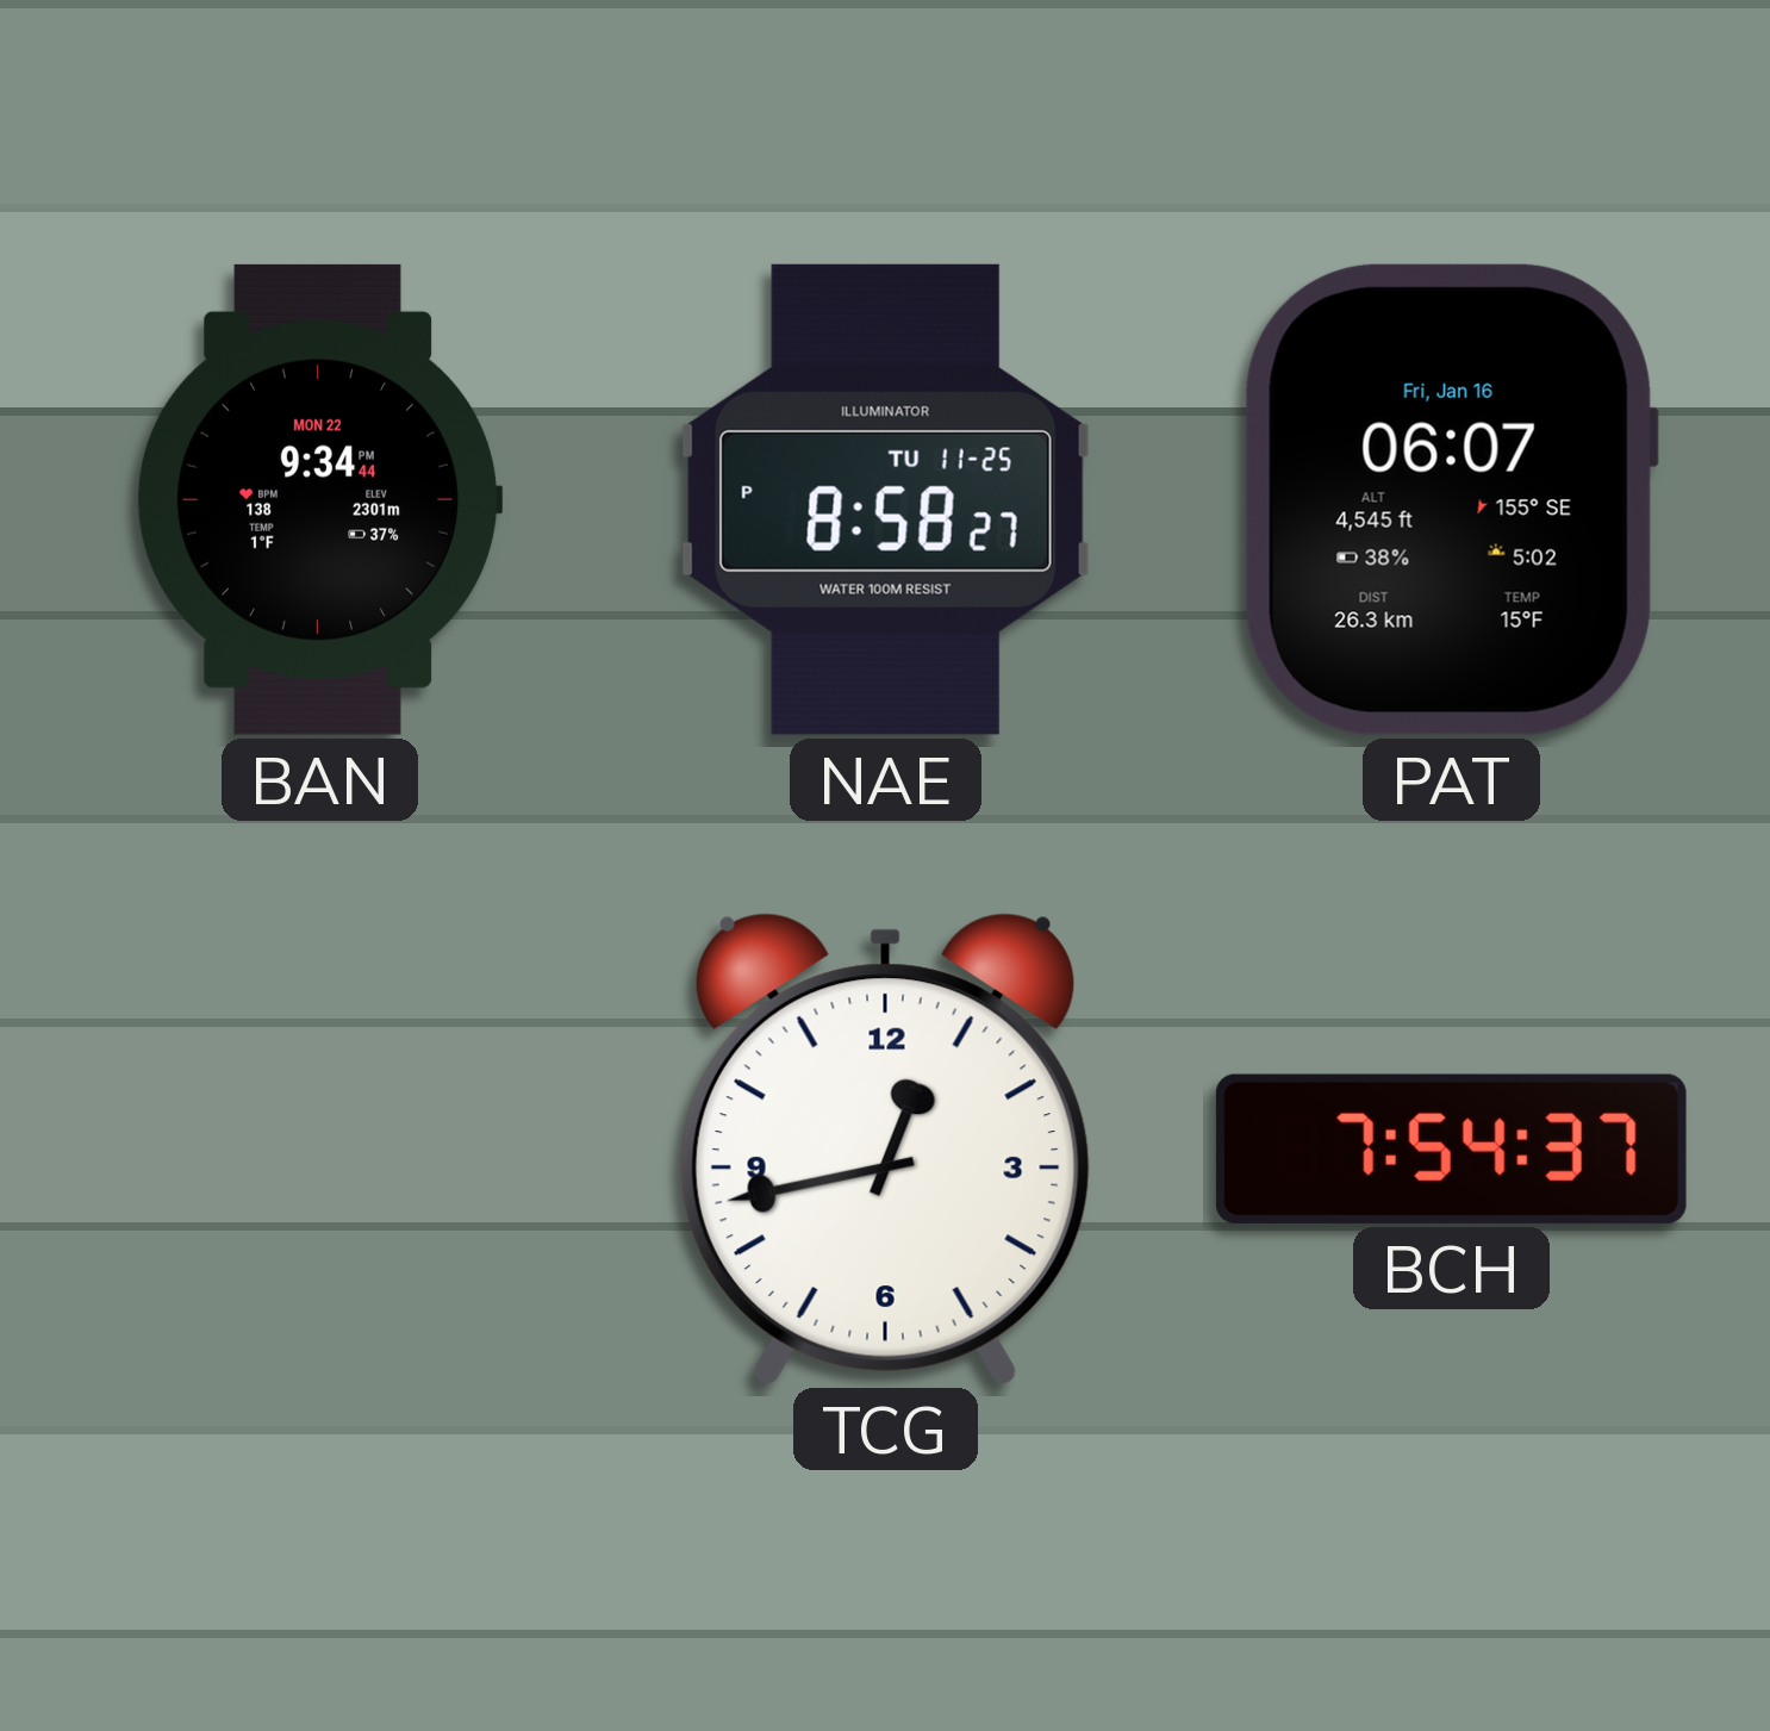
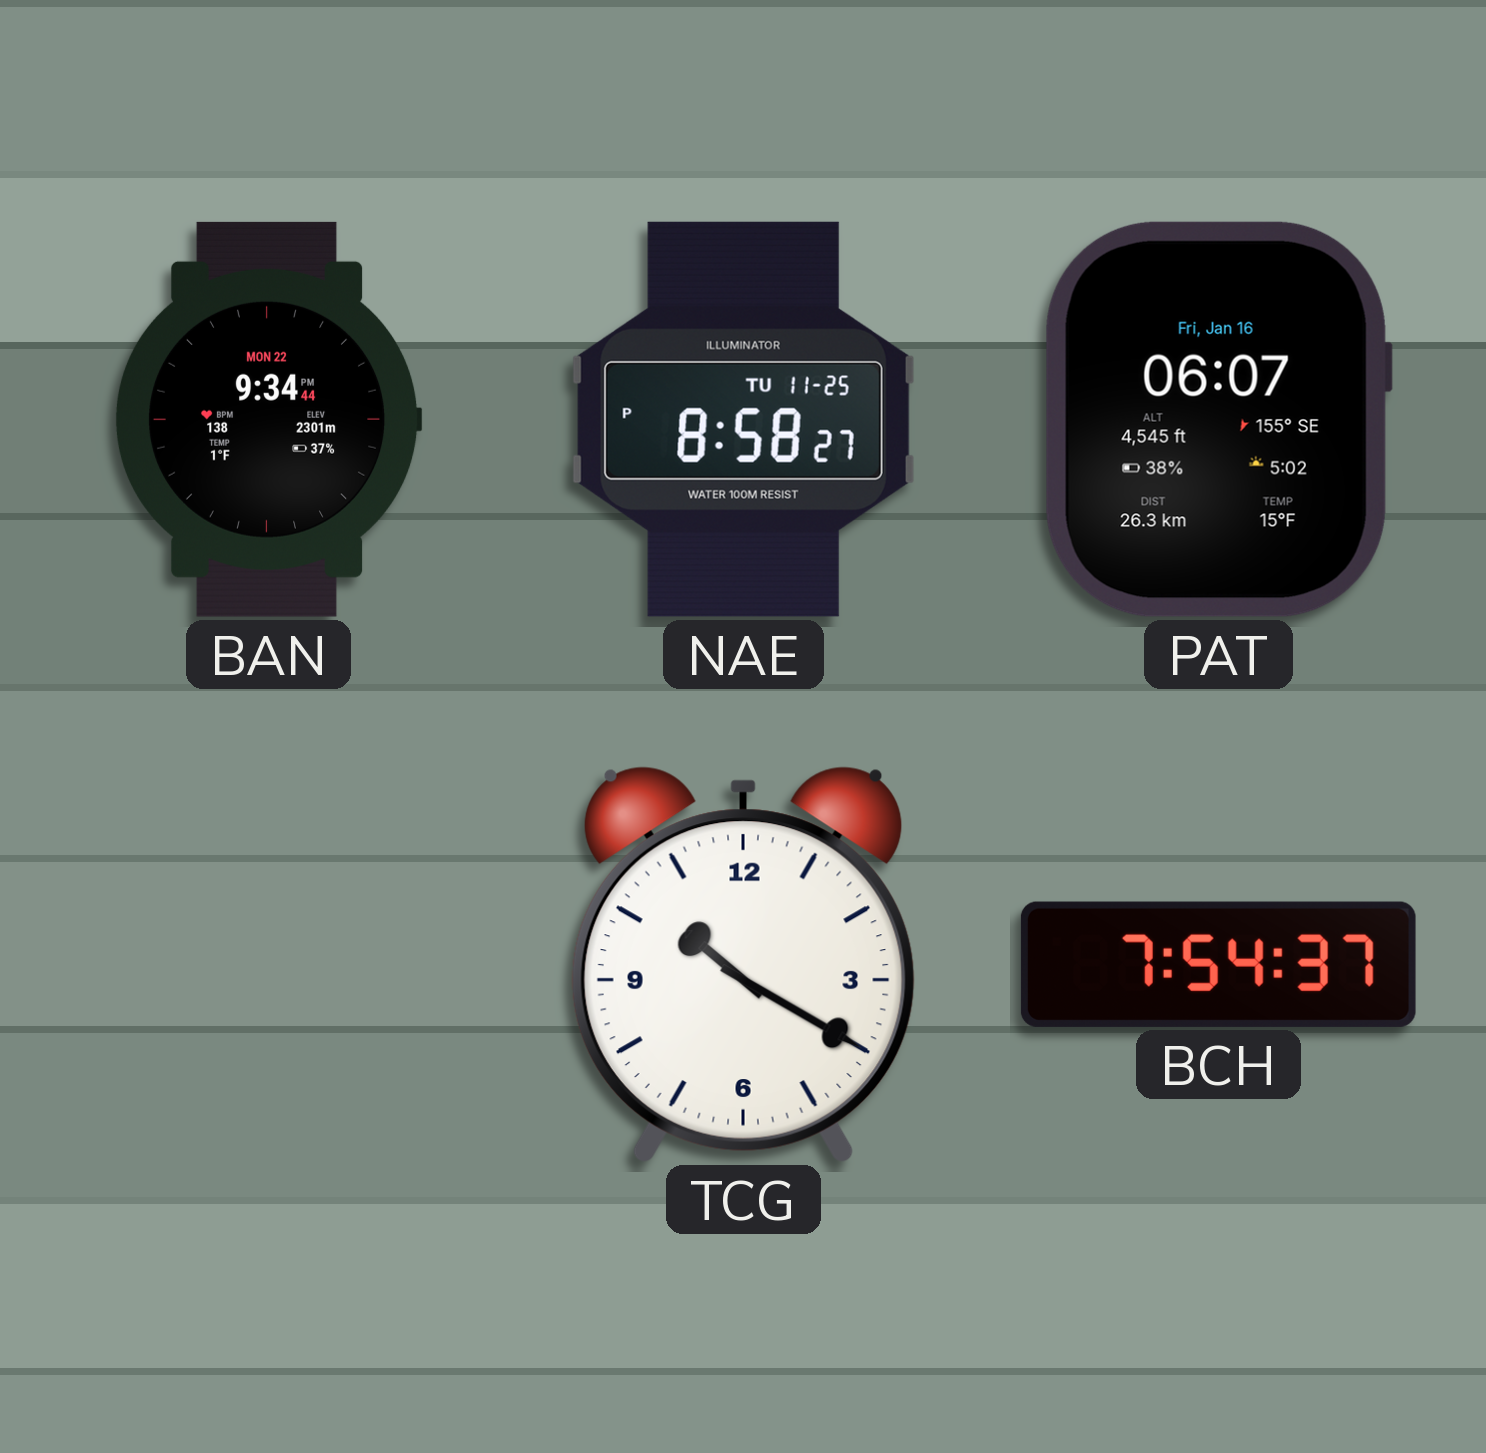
TCG: 12:43 -> 10:20
